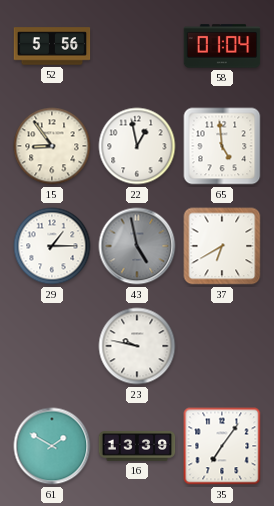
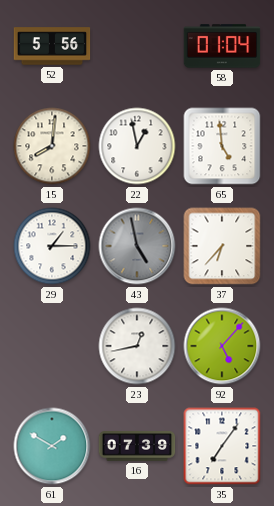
15: 8:54 -> 8:01
37: 6:40 -> 6:37
23: 9:47 -> 12:43
92: none -> 5:07
16: 13:39 -> 07:39
